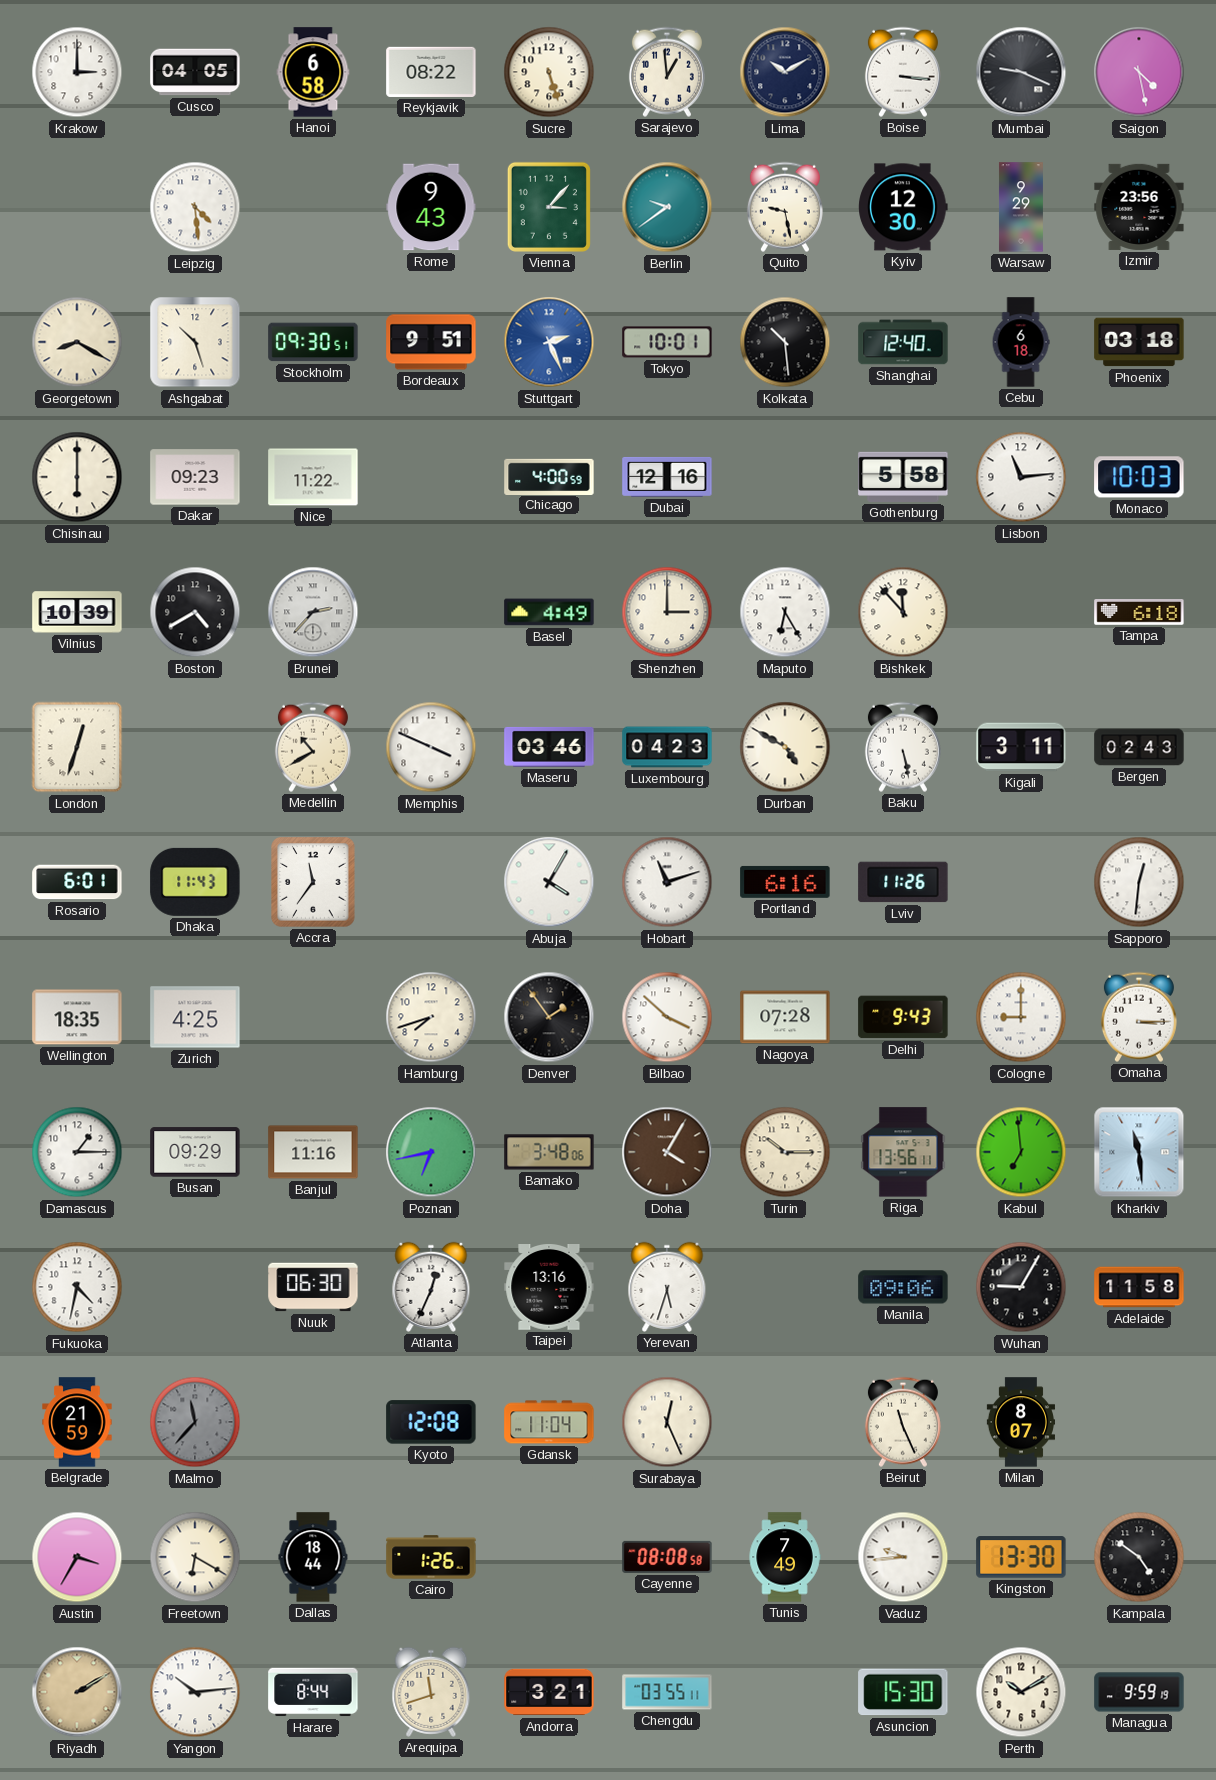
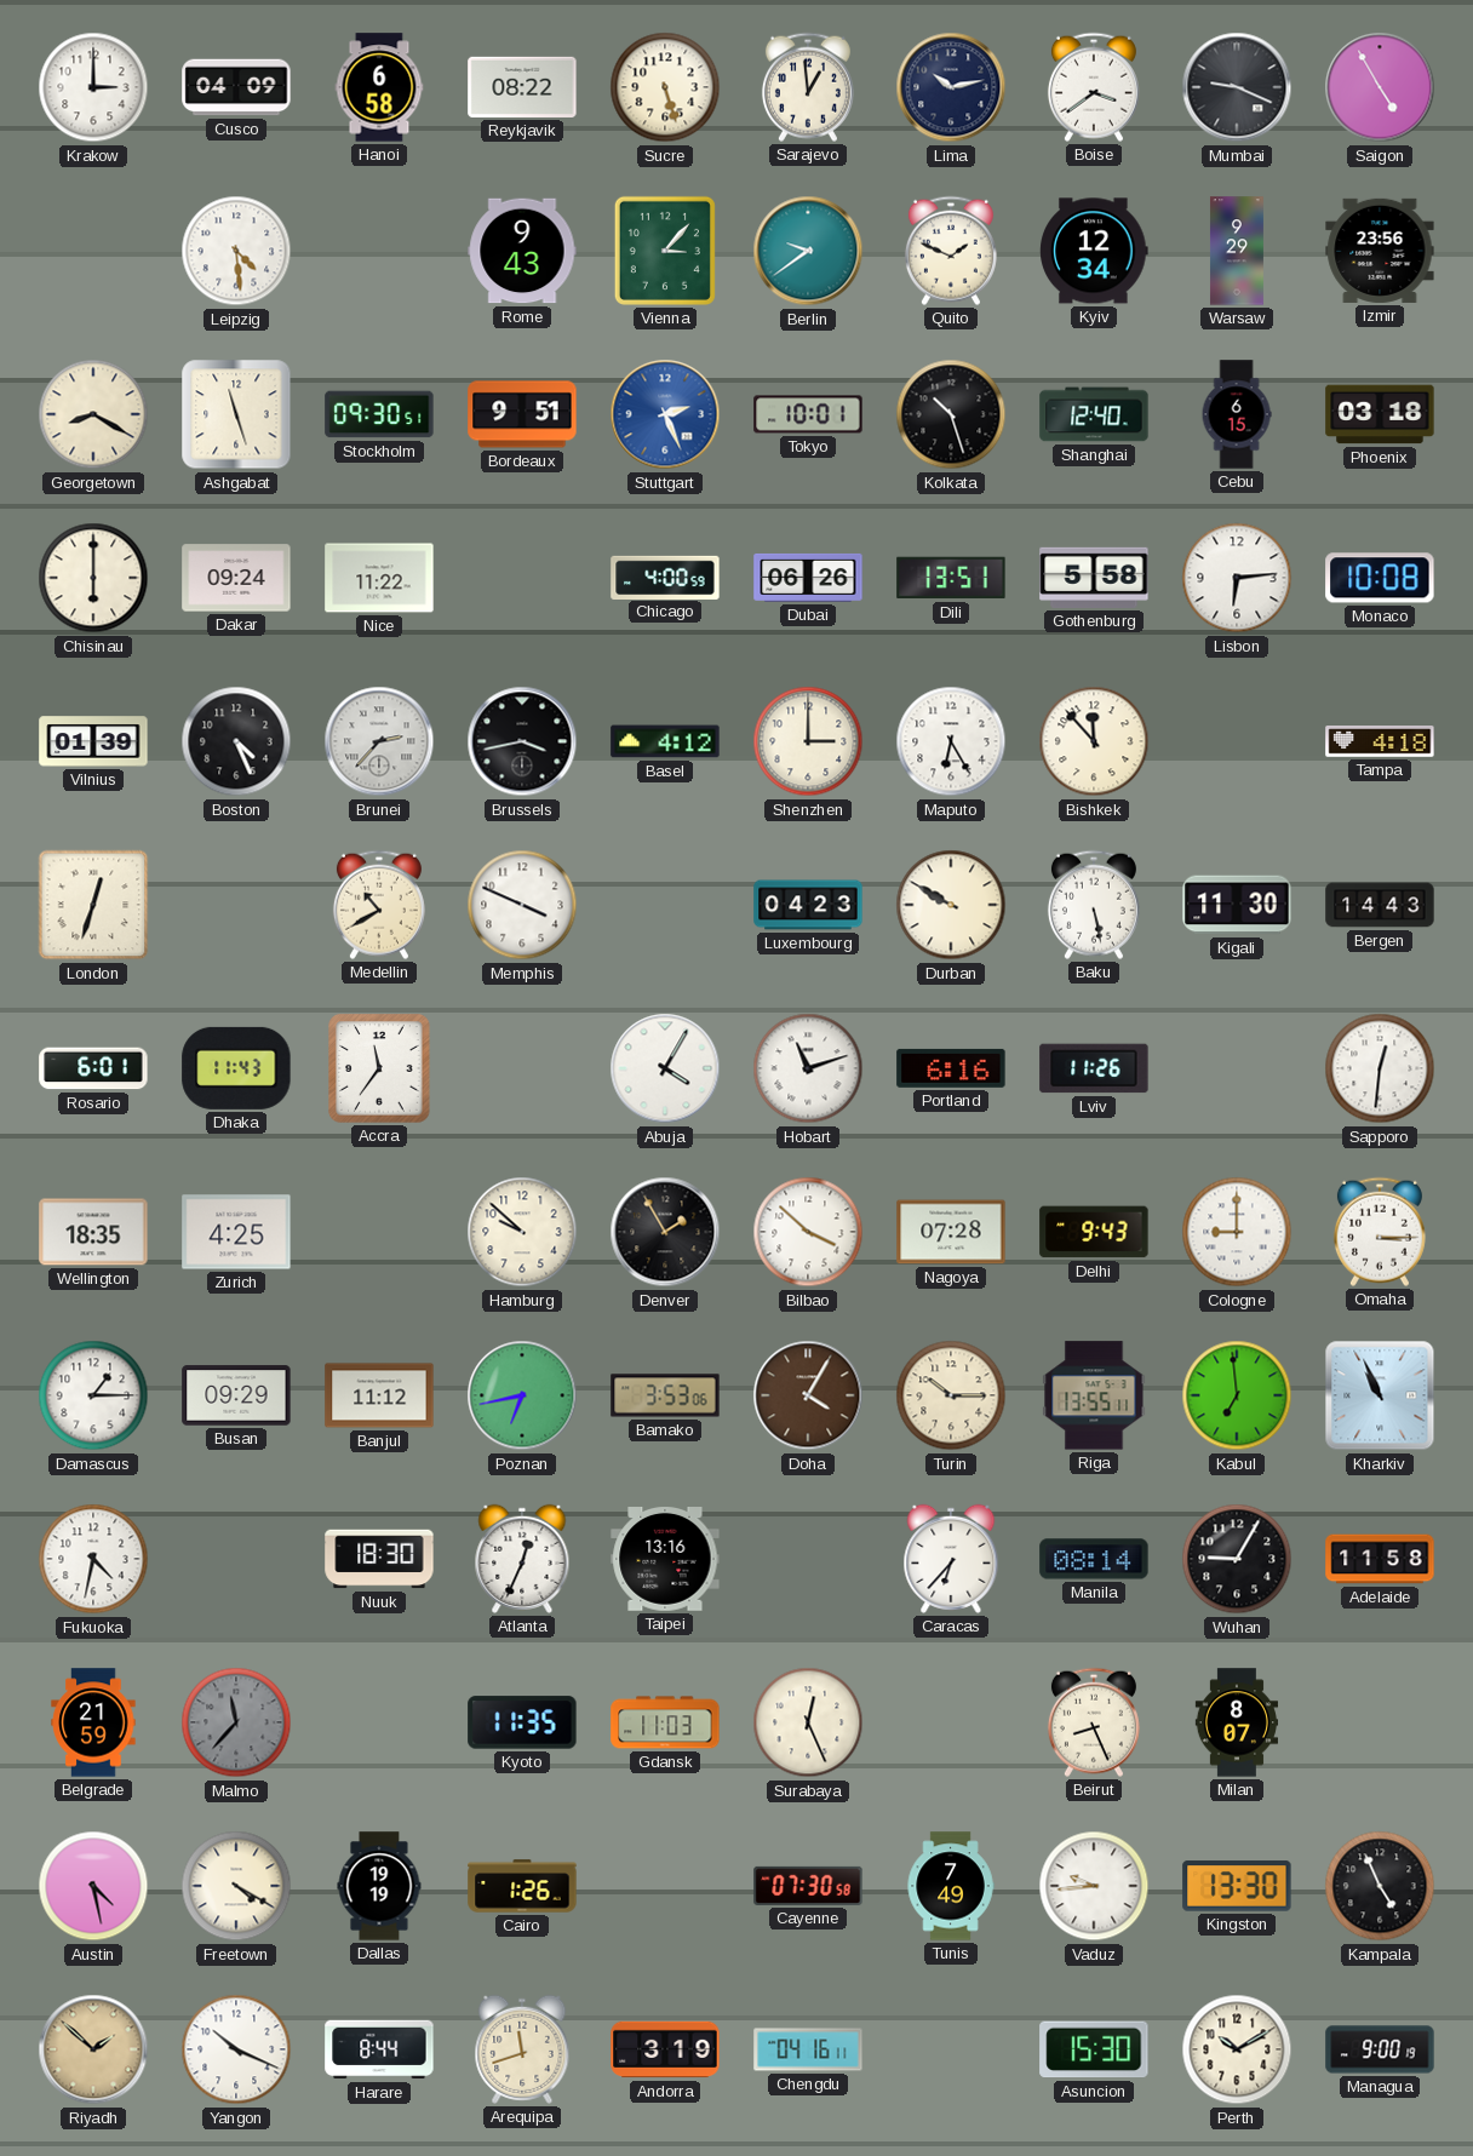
Cusco: 04:05 -> 04:09
Lima: 10:10 -> 10:13
Boise: 3:16 -> 3:39
Saigon: 4:28 -> 4:55
Quito: 9:28 -> 1:49
Kyiv: 12:30 -> 12:34
Ashgabat: 10:27 -> 11:27
Kolkata: 10:29 -> 10:27
Cebu: 6:18 -> 6:15
Dakar: 09:23 -> 09:24
Dubai: 12:16 -> 06:26
Dili: none -> 13:51
Lisbon: 11:14 -> 6:14
Monaco: 10:03 -> 10:08
Vilnius: 10:39 -> 01:39
Boston: 4:40 -> 4:26
Brussels: none -> 3:43
Basel: 4:49 -> 4:12
Tampa: 6:18 -> 4:18
Maseru: 03:46 -> none
Durban: 4:50 -> 9:50
Kigali: 3:11 -> 11:30
Bergen: 02:43 -> 14:43
Hamburg: 7:42 -> 9:52
Denver: 1:54 -> 1:55
Banjul: 11:16 -> 11:12
Bamako: 3:48 -> 3:53
Riga: 13:56 -> 13:55
Kharkiv: 11:29 -> 10:56
Nuuk: 06:30 -> 18:30
Yerevan: 5:33 -> none
Caracas: none -> 6:37
Manila: 09:06 -> 08:14
Kyoto: 12:08 -> 11:35
Gdansk: 11:04 -> 11:03
Beirut: 11:26 -> 8:26
Austin: 3:35 -> 4:28
Freetown: 6:20 -> 4:20
Dallas: 18:44 -> 19:19
Cayenne: 08:08 -> 07:30
Kampala: 4:51 -> 4:56
Riyadh: 2:10 -> 1:52
Yangon: 10:14 -> 10:19
Andorra: 3:21 -> 3:19
Chengdu: 03:55 -> 04:16
Managua: 9:59 -> 9:00
